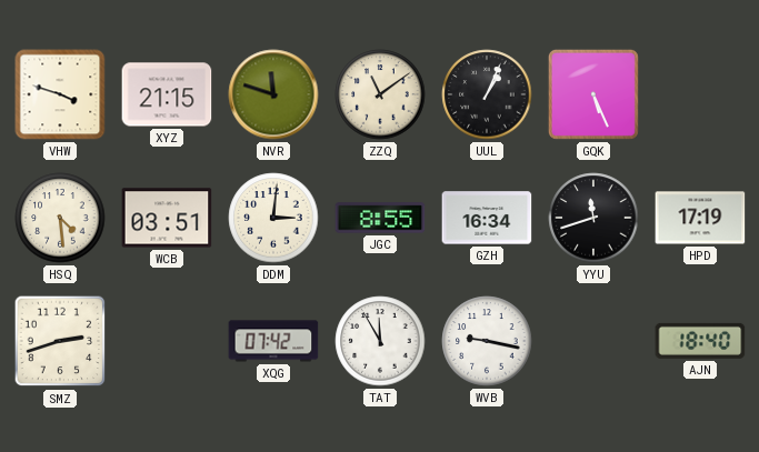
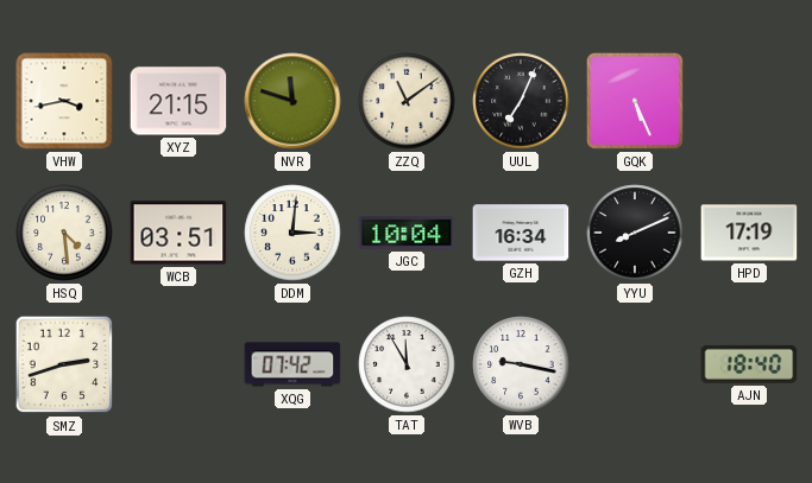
VHW: 3:48 -> 3:43
UUL: 1:04 -> 7:04
JGC: 8:55 -> 10:04
YYU: 11:42 -> 8:11
